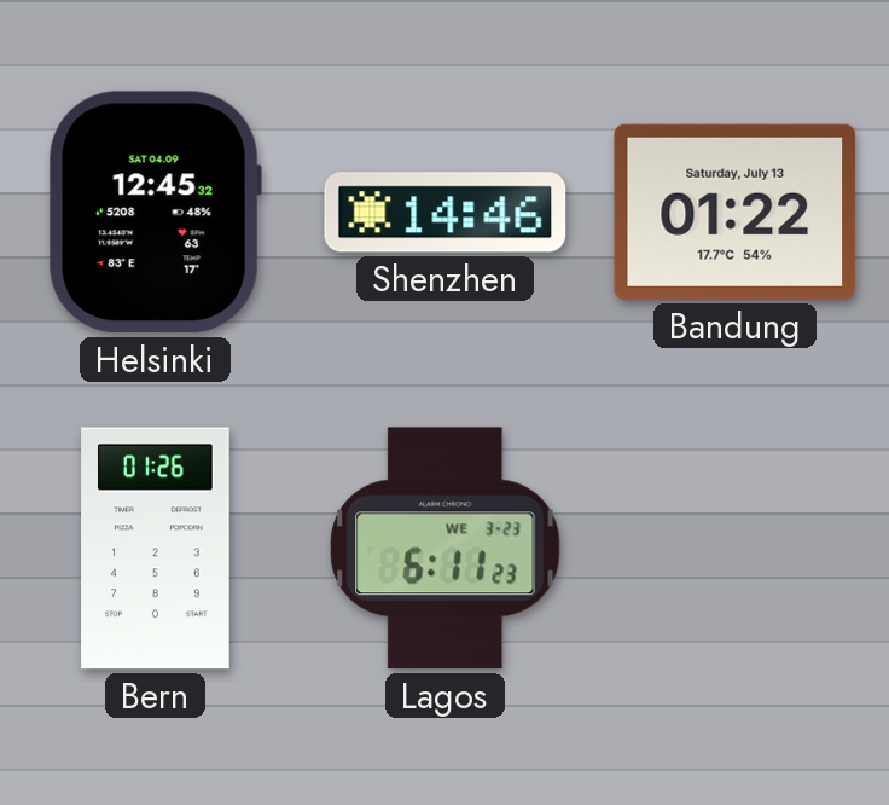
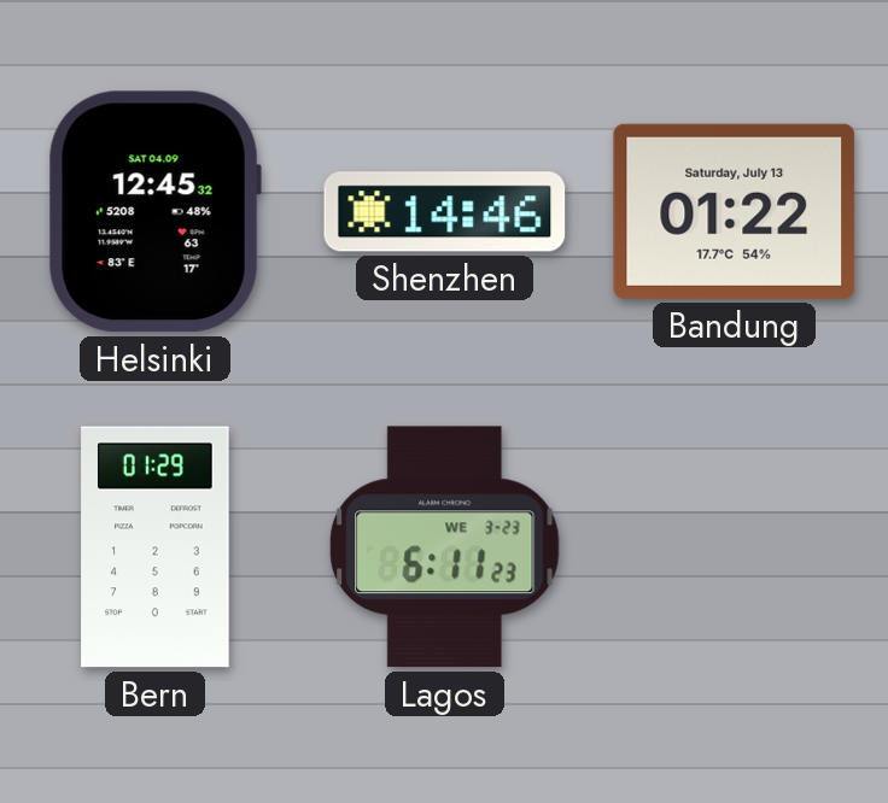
Bern: 01:26 -> 01:29
